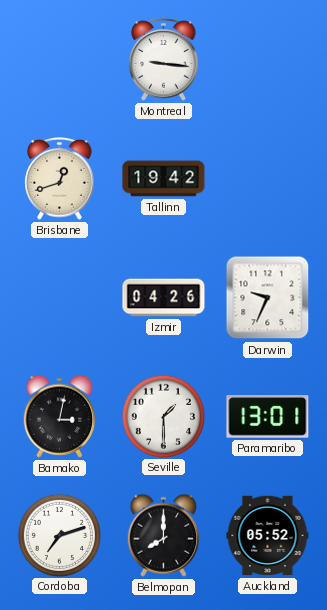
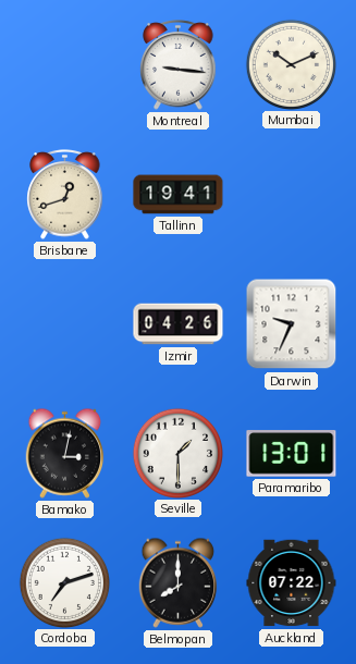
Mumbai: none -> 10:11
Tallinn: 19:42 -> 19:41
Auckland: 05:52 -> 07:22
